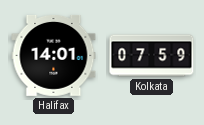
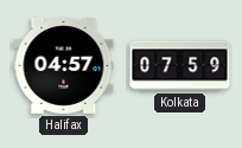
Halifax: 14:01 -> 04:57
